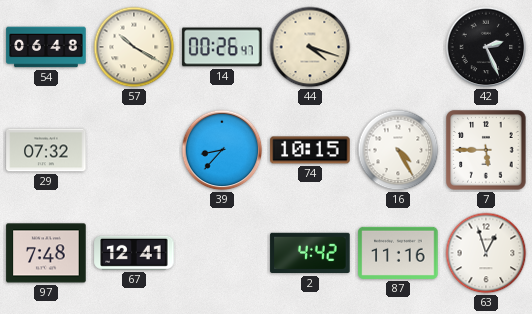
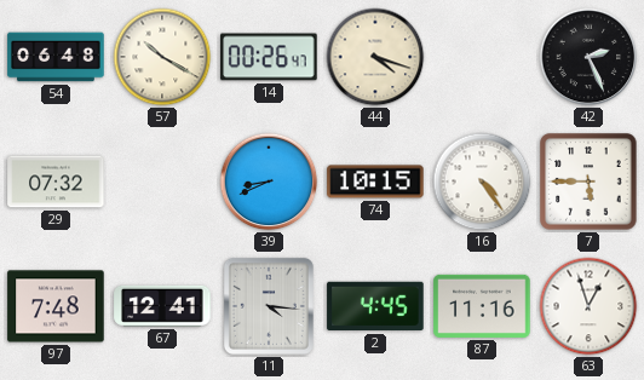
39: 8:37 -> 8:41
16: 4:25 -> 4:24
11: none -> 4:16
2: 4:42 -> 4:45
